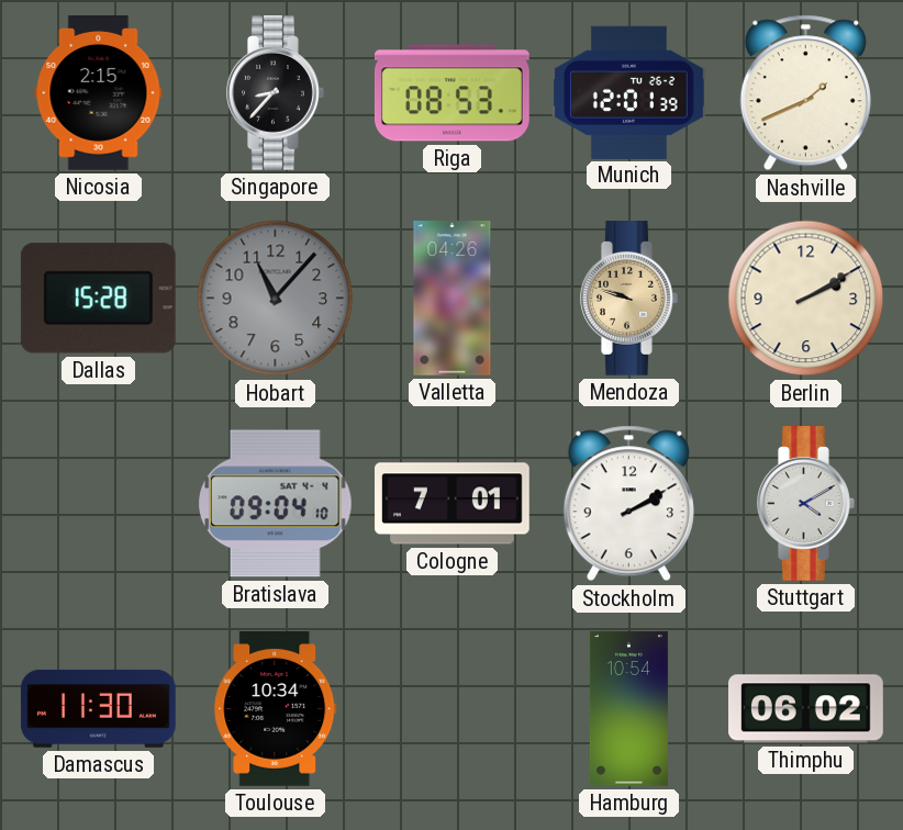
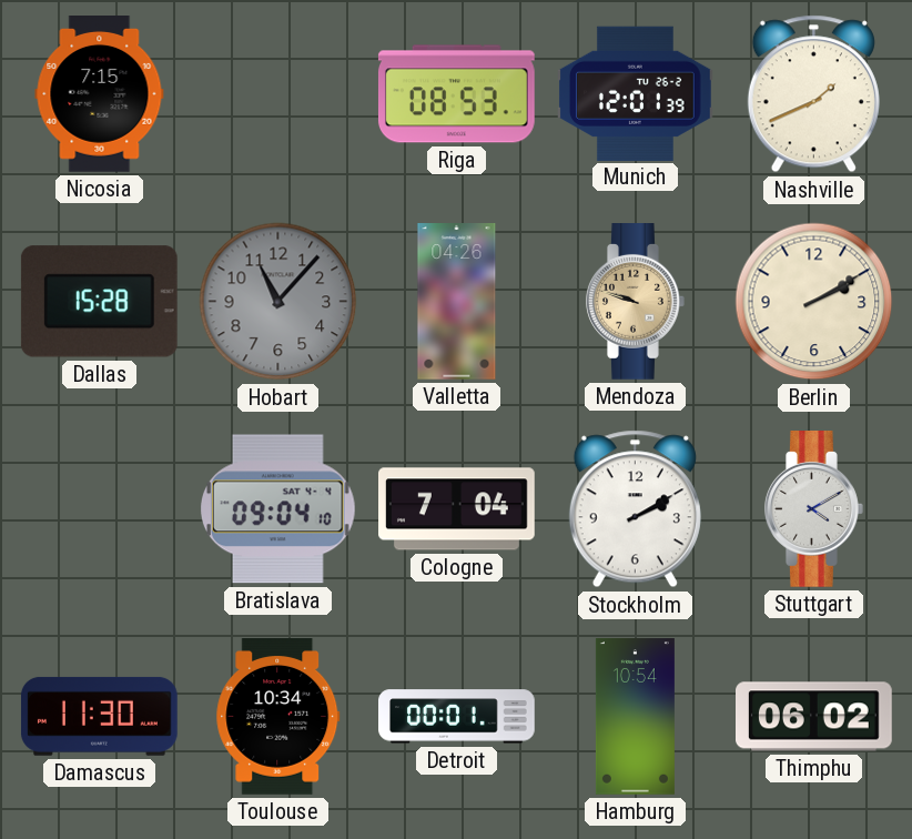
Nicosia: 2:15 -> 7:15
Singapore: 8:37 -> none
Cologne: 7:01 -> 7:04
Detroit: none -> 00:01
